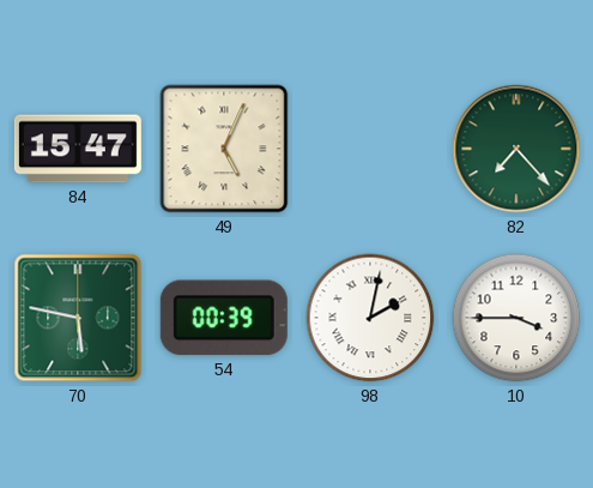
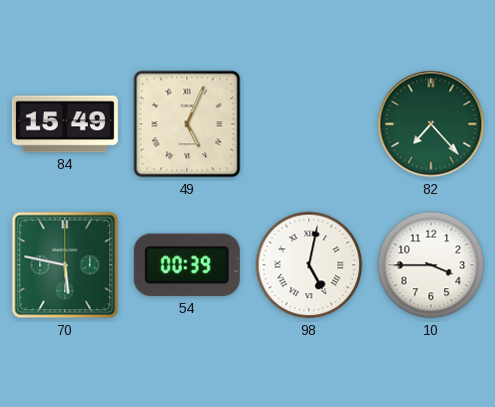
84: 15:47 -> 15:49
98: 2:02 -> 5:02
